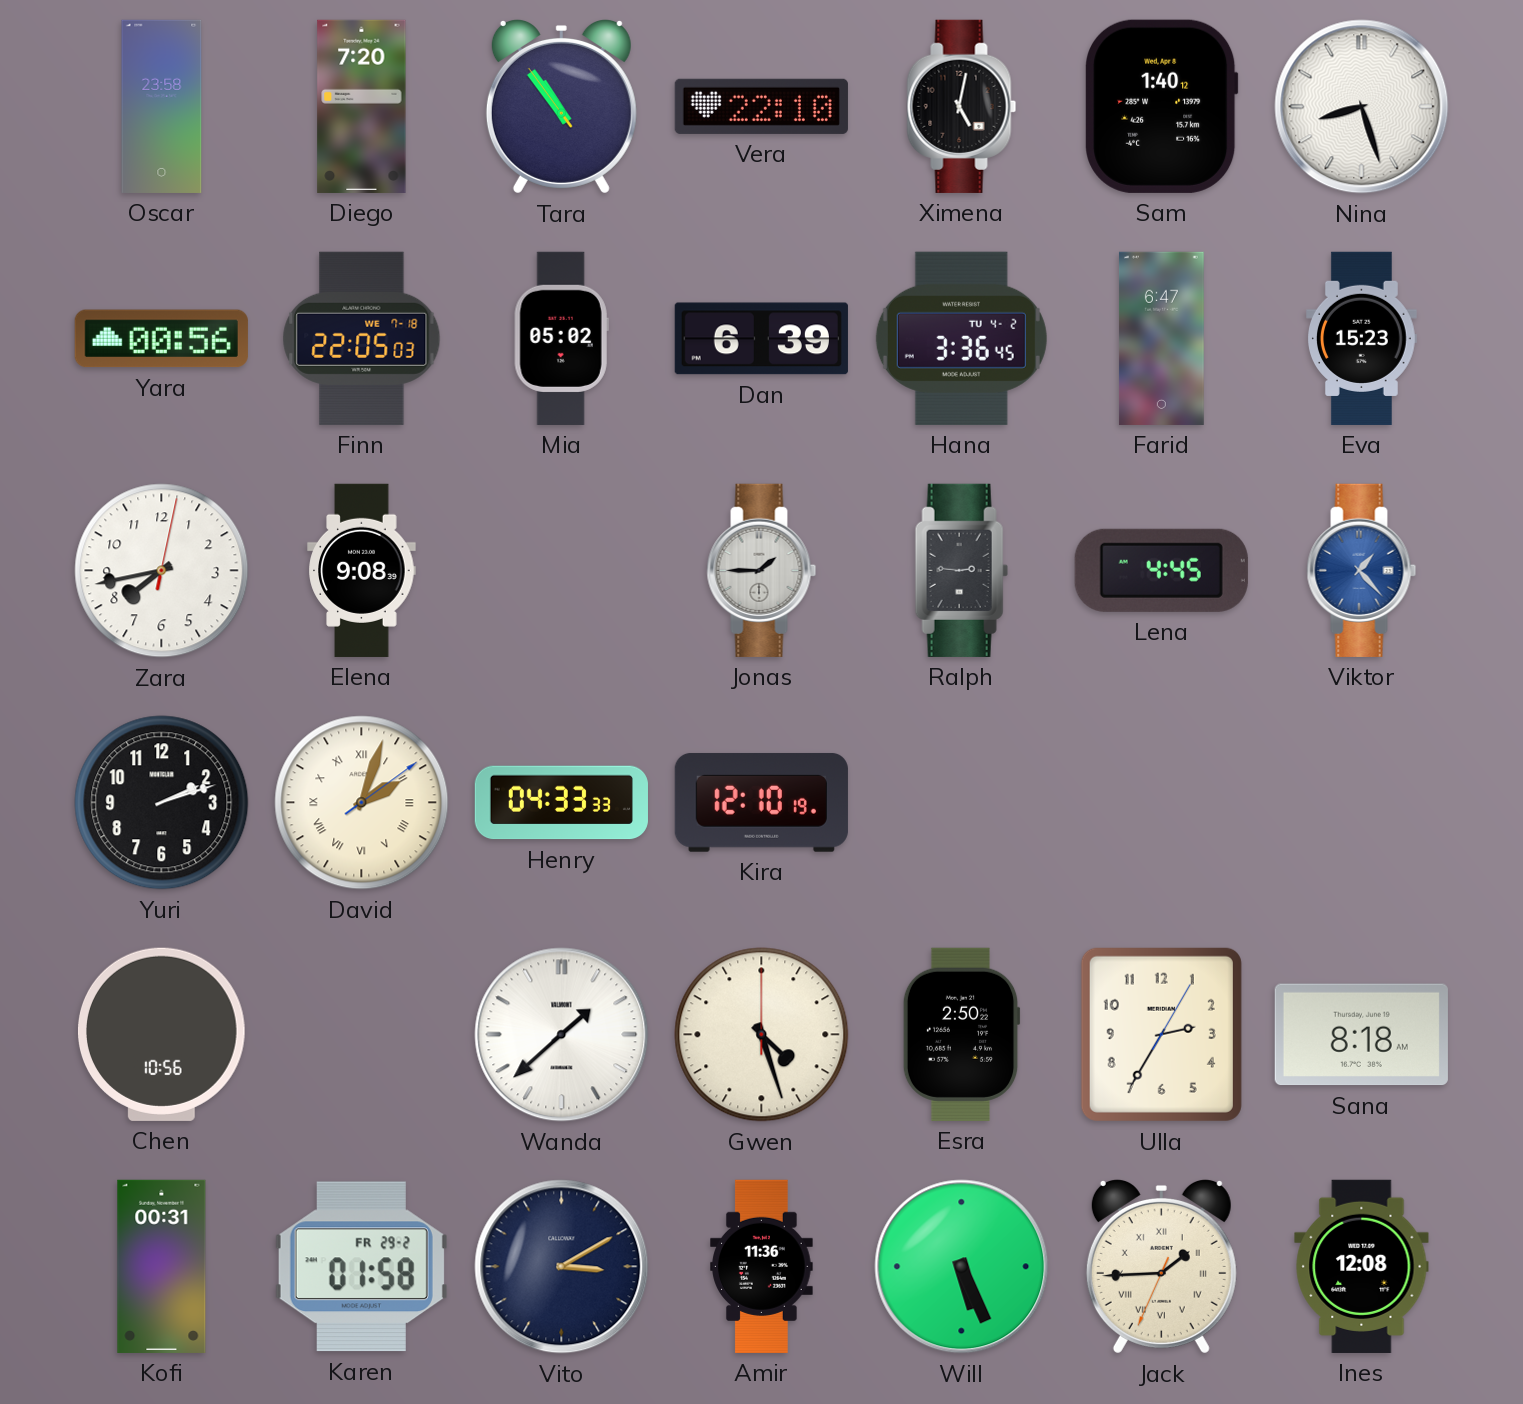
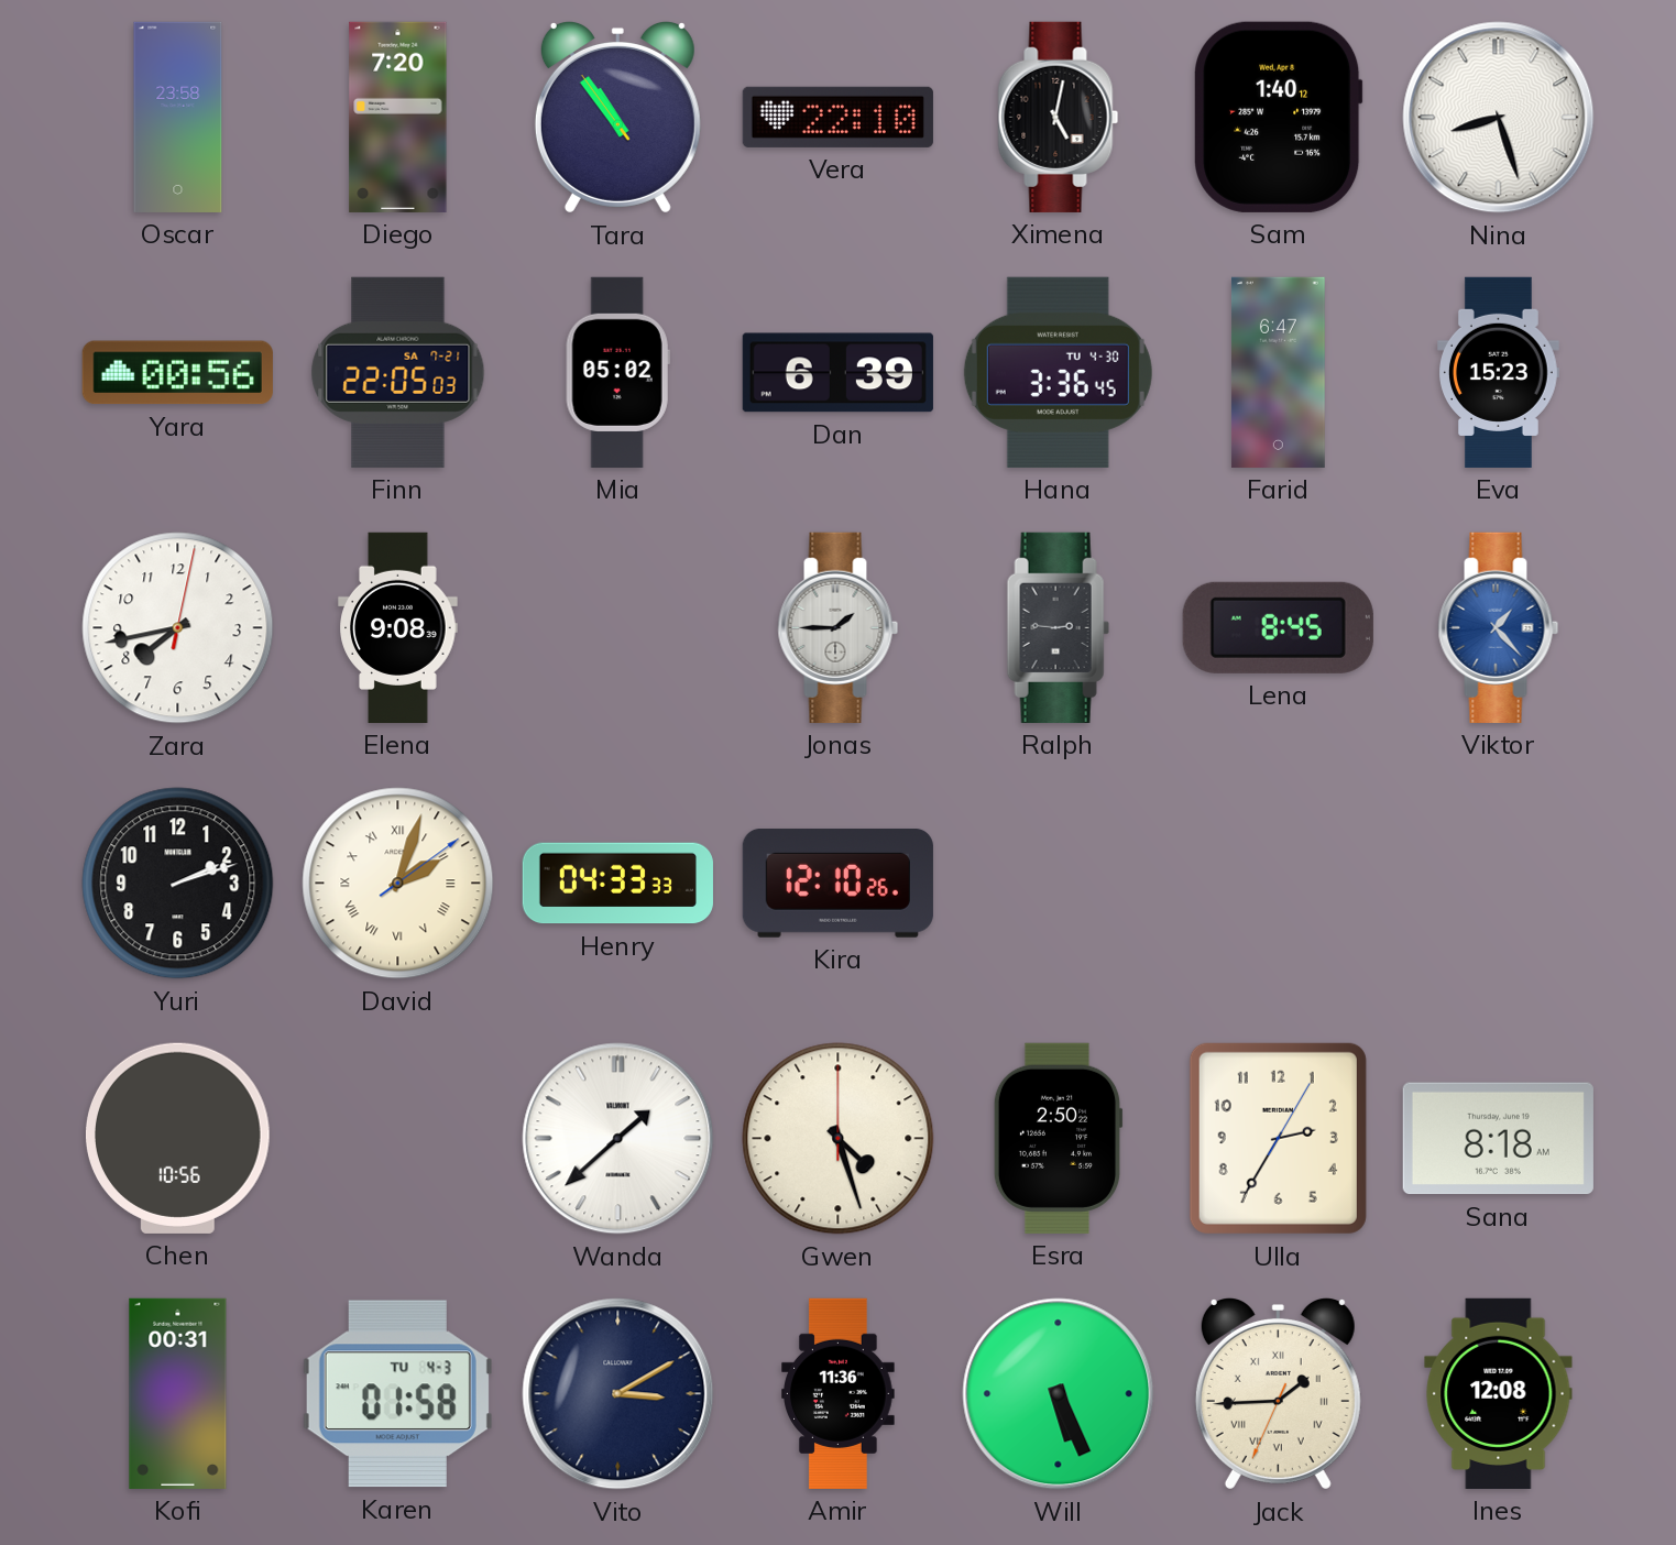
Finn date: WE 7-18 -> SA 7-21
Hana date: TU 4-2 -> TU 4-30
Lena: 4:45 -> 8:45
Kira: 12:10:19 -> 12:10:26
Karen date: FR 29-2 -> TU 4-3
